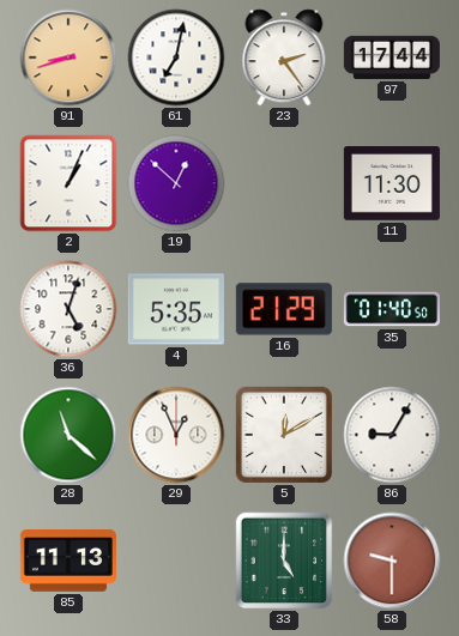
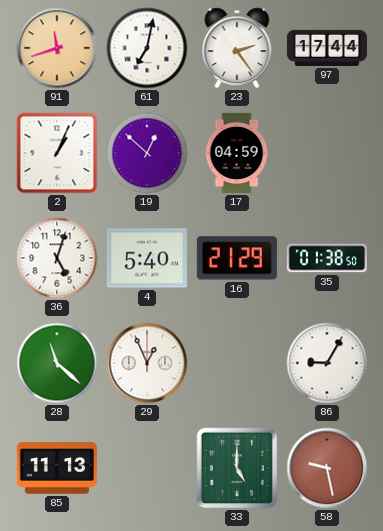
91: 8:42 -> 11:42
17: none -> 04:59
11: 11:30 -> none
4: 5:35 -> 5:40
35: 01:40 -> 01:38
5: 12:10 -> none
58: 9:30 -> 9:28
